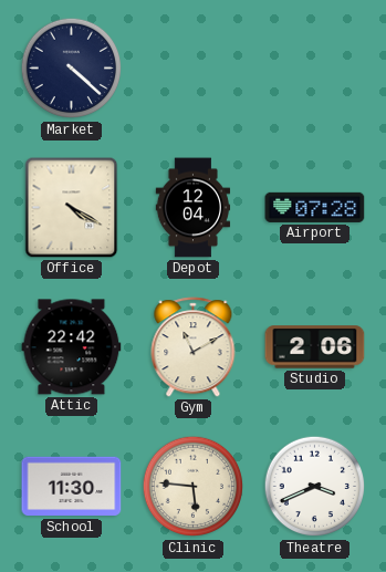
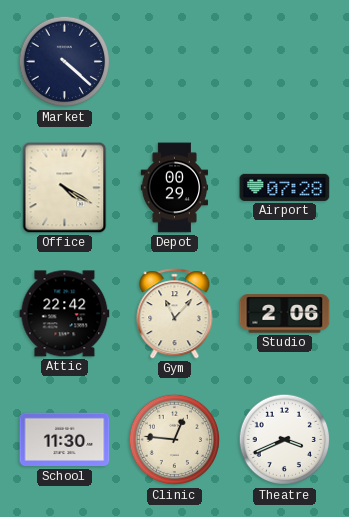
Depot: 12:04 -> 00:29
Gym: 11:10 -> 11:07
Clinic: 5:46 -> 12:46
